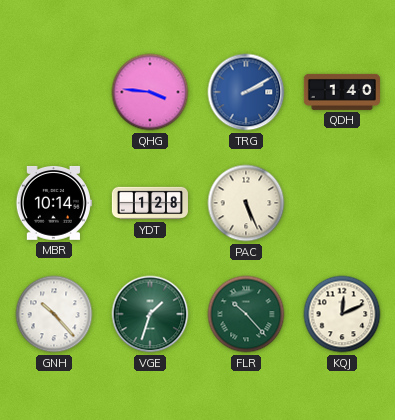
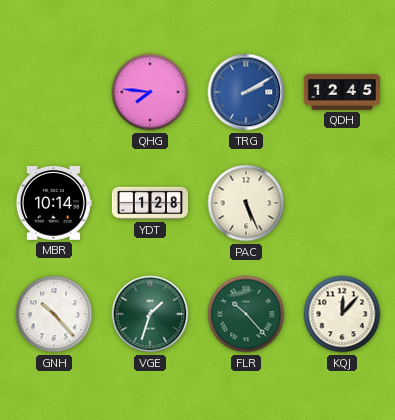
QHG: 3:46 -> 7:46
QDH: 1:40 -> 12:45
KQJ: 12:11 -> 12:07
